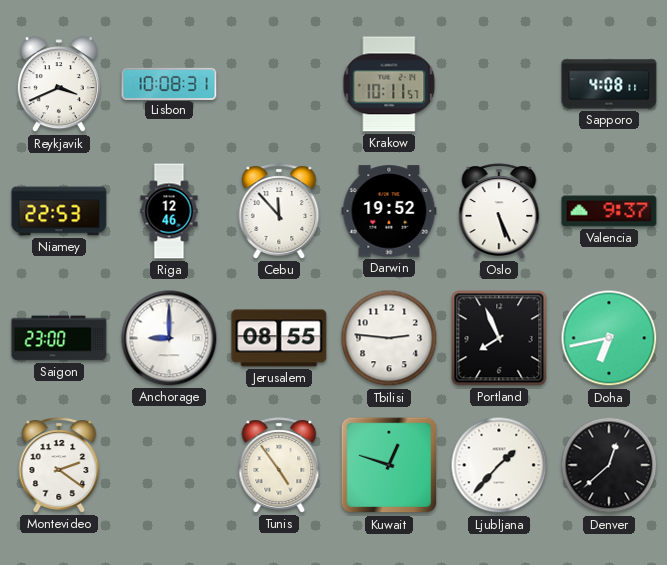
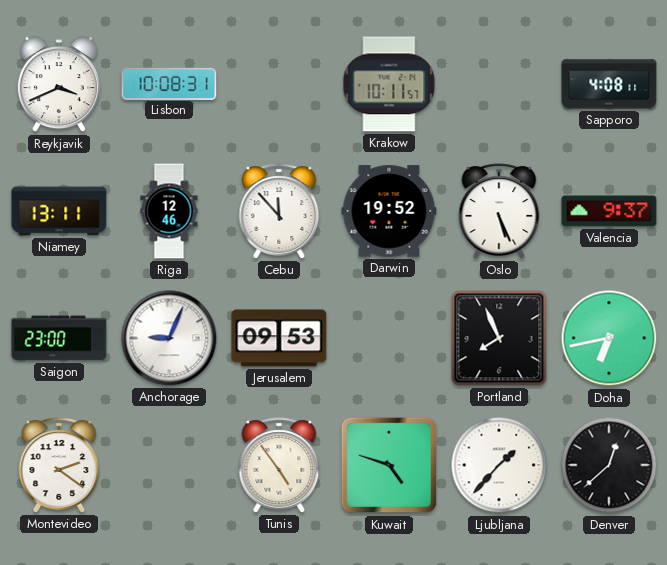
Niamey: 22:53 -> 13:11
Anchorage: 9:00 -> 9:04
Jerusalem: 08:55 -> 09:53
Tbilisi: 2:46 -> none
Kuwait: 12:48 -> 4:48
